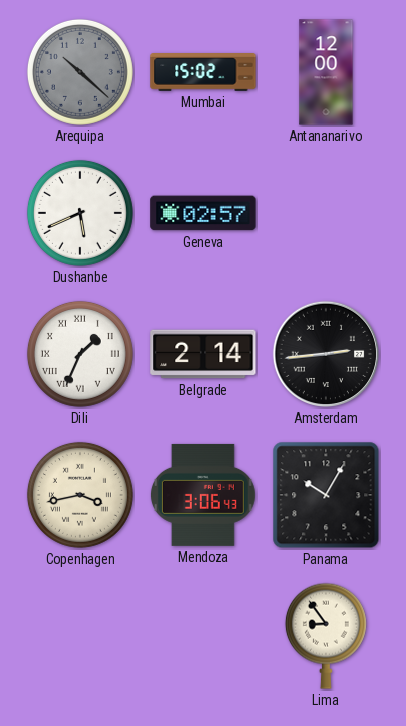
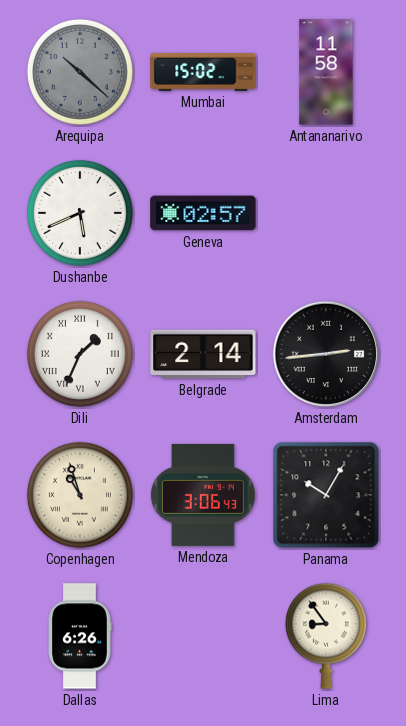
Antananarivo: 12:00 -> 11:58
Copenhagen: 3:43 -> 10:57
Dallas: none -> 6:26
